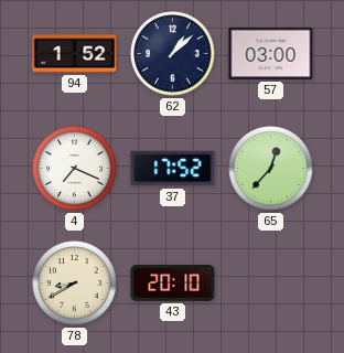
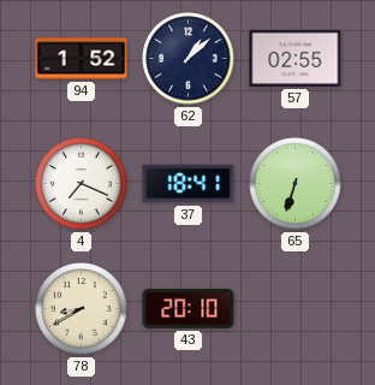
57: 03:00 -> 02:55
37: 17:52 -> 18:41
65: 12:37 -> 6:33
